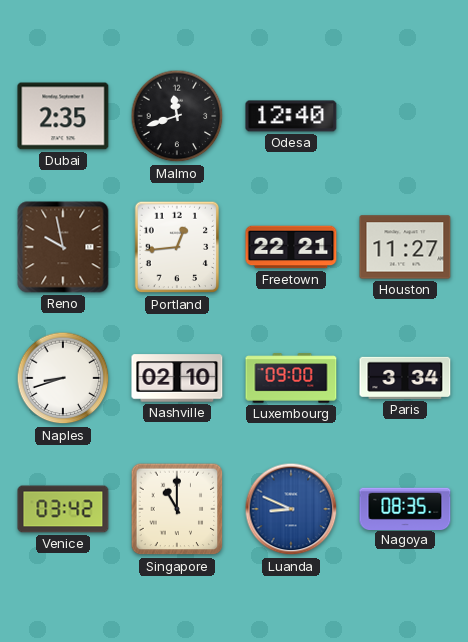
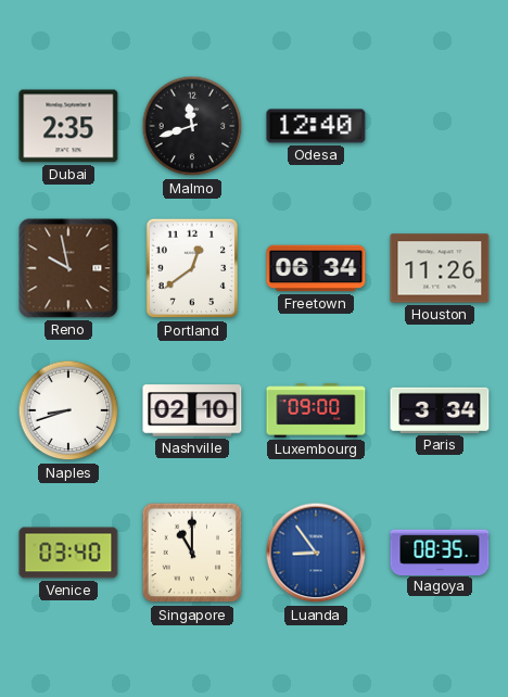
Portland: 12:44 -> 12:39
Freetown: 22:21 -> 06:34
Houston: 11:27 -> 11:26
Venice: 03:42 -> 03:40
Luanda: 8:49 -> 8:54
